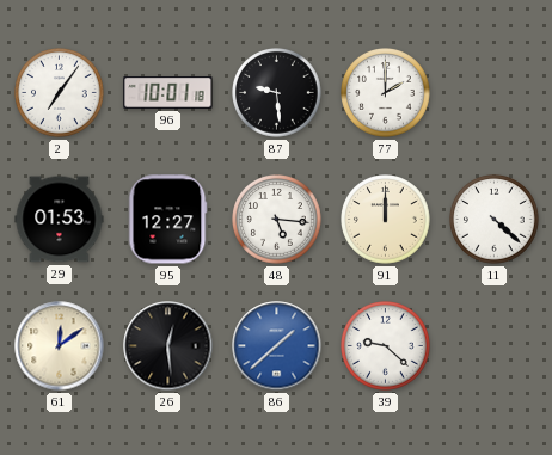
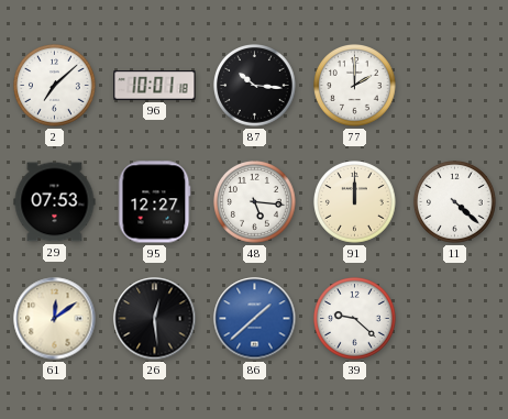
2: 7:06 -> 7:08
87: 9:29 -> 10:16
29: 01:53 -> 07:53
